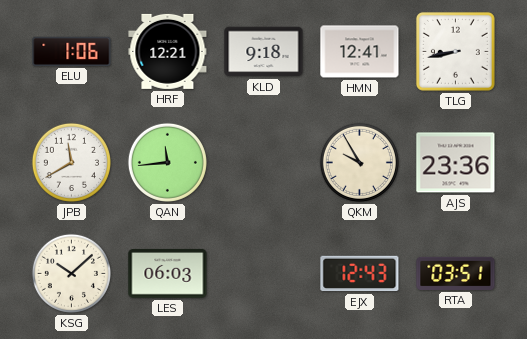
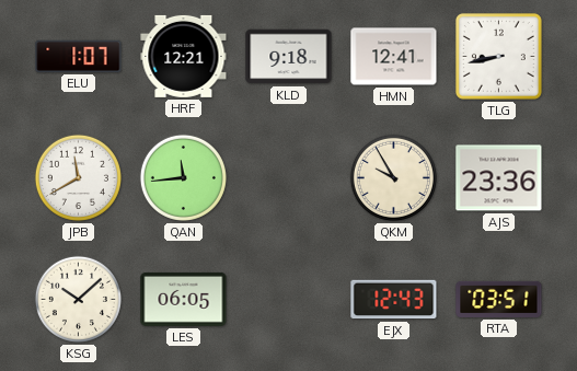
ELU: 1:06 -> 1:07
LES: 06:03 -> 06:05
